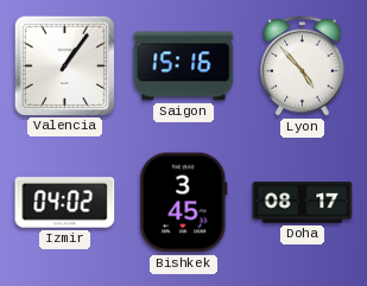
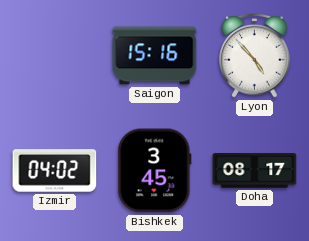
Valencia: 1:06 -> none
